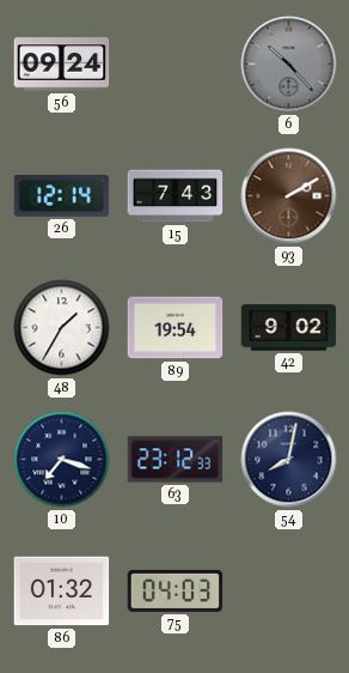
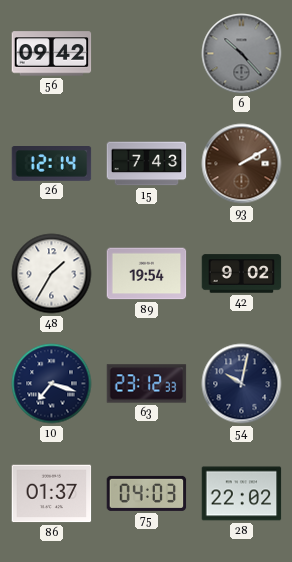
56: 09:24 -> 09:42
54: 8:02 -> 10:02
86: 01:32 -> 01:37
28: none -> 22:02
